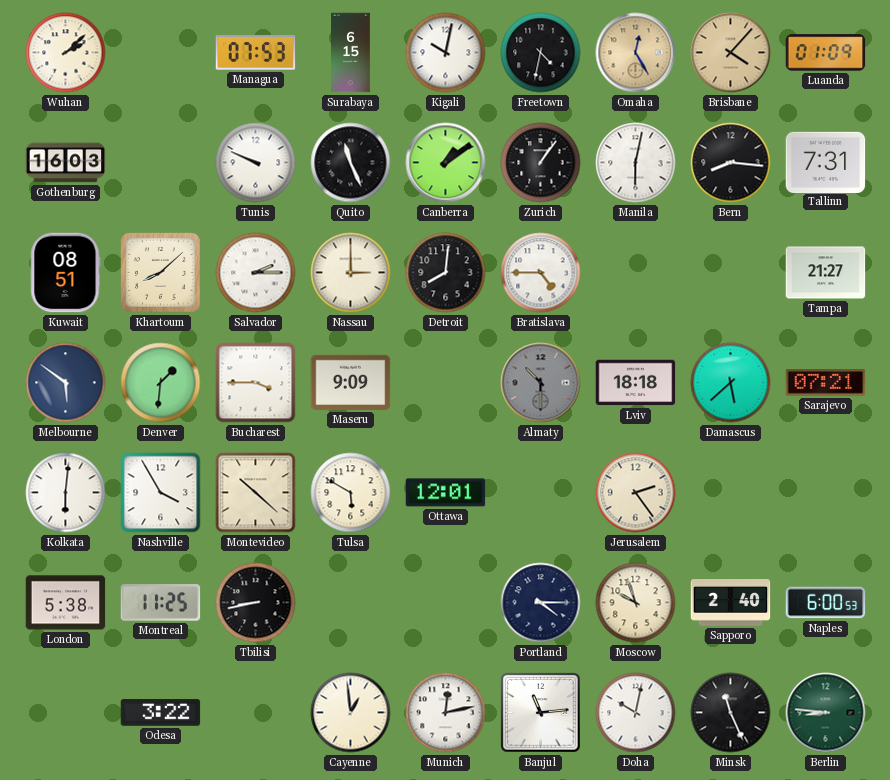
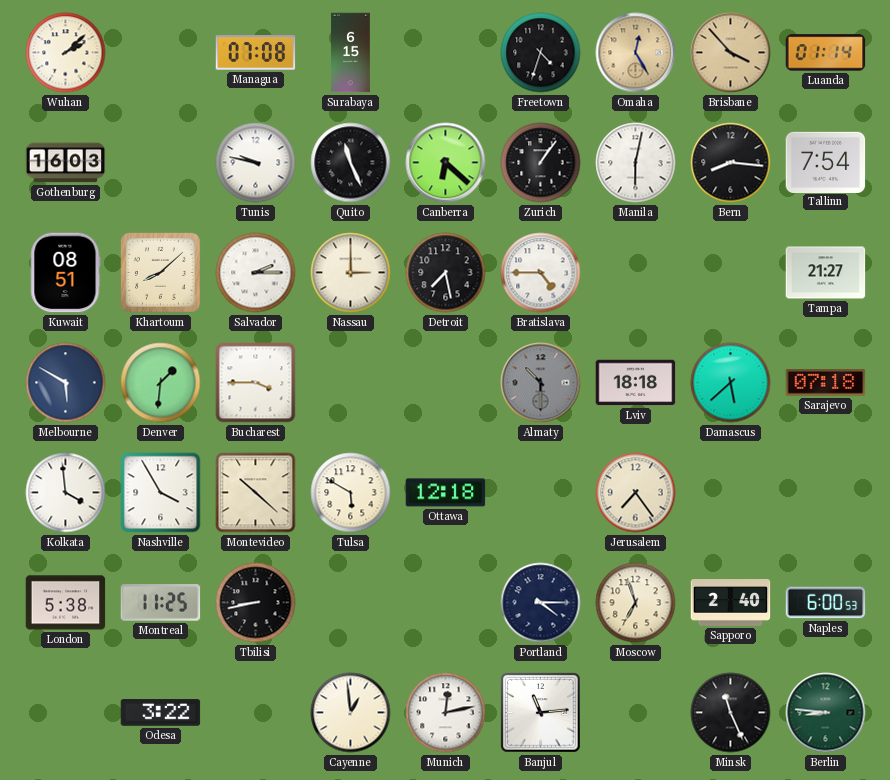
Managua: 07:53 -> 07:08
Kigali: 10:02 -> none
Freetown: 4:32 -> 4:33
Brisbane: 4:07 -> 3:53
Luanda: 01:09 -> 01:14
Tunis: 9:49 -> 9:47
Canberra: 1:09 -> 6:22
Tallinn: 7:31 -> 7:54
Detroit: 8:01 -> 7:28
Melbourne: 5:51 -> 5:50
Maseru: 9:09 -> none
Sarajevo: 07:21 -> 07:18
Kolkata: 6:01 -> 3:59
Ottawa: 12:01 -> 12:18
Jerusalem: 2:24 -> 7:24
Moscow: 9:57 -> 6:57
Doha: 10:02 -> none
